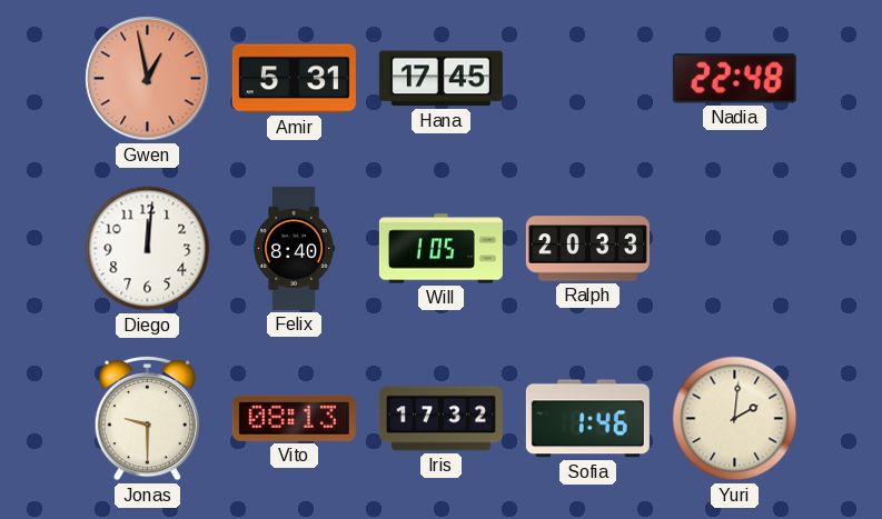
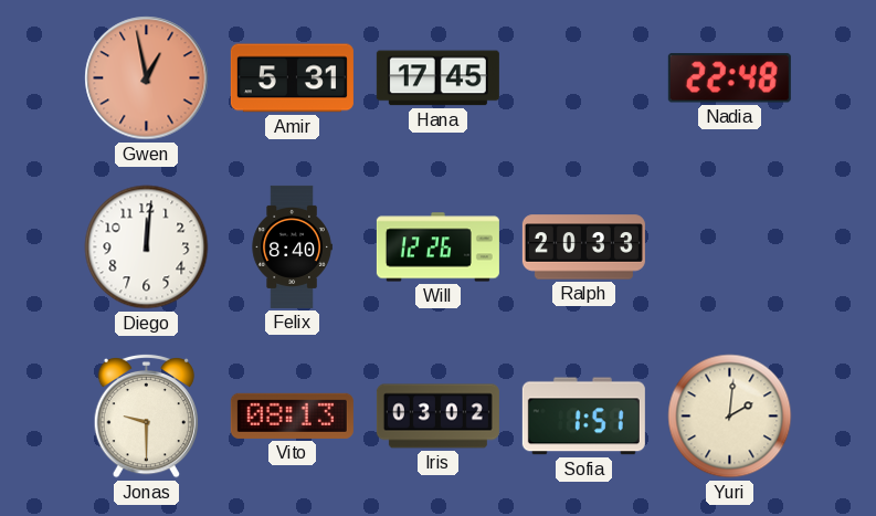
Will: 1:05 -> 12:26
Iris: 17:32 -> 03:02
Sofia: 1:46 -> 1:51
